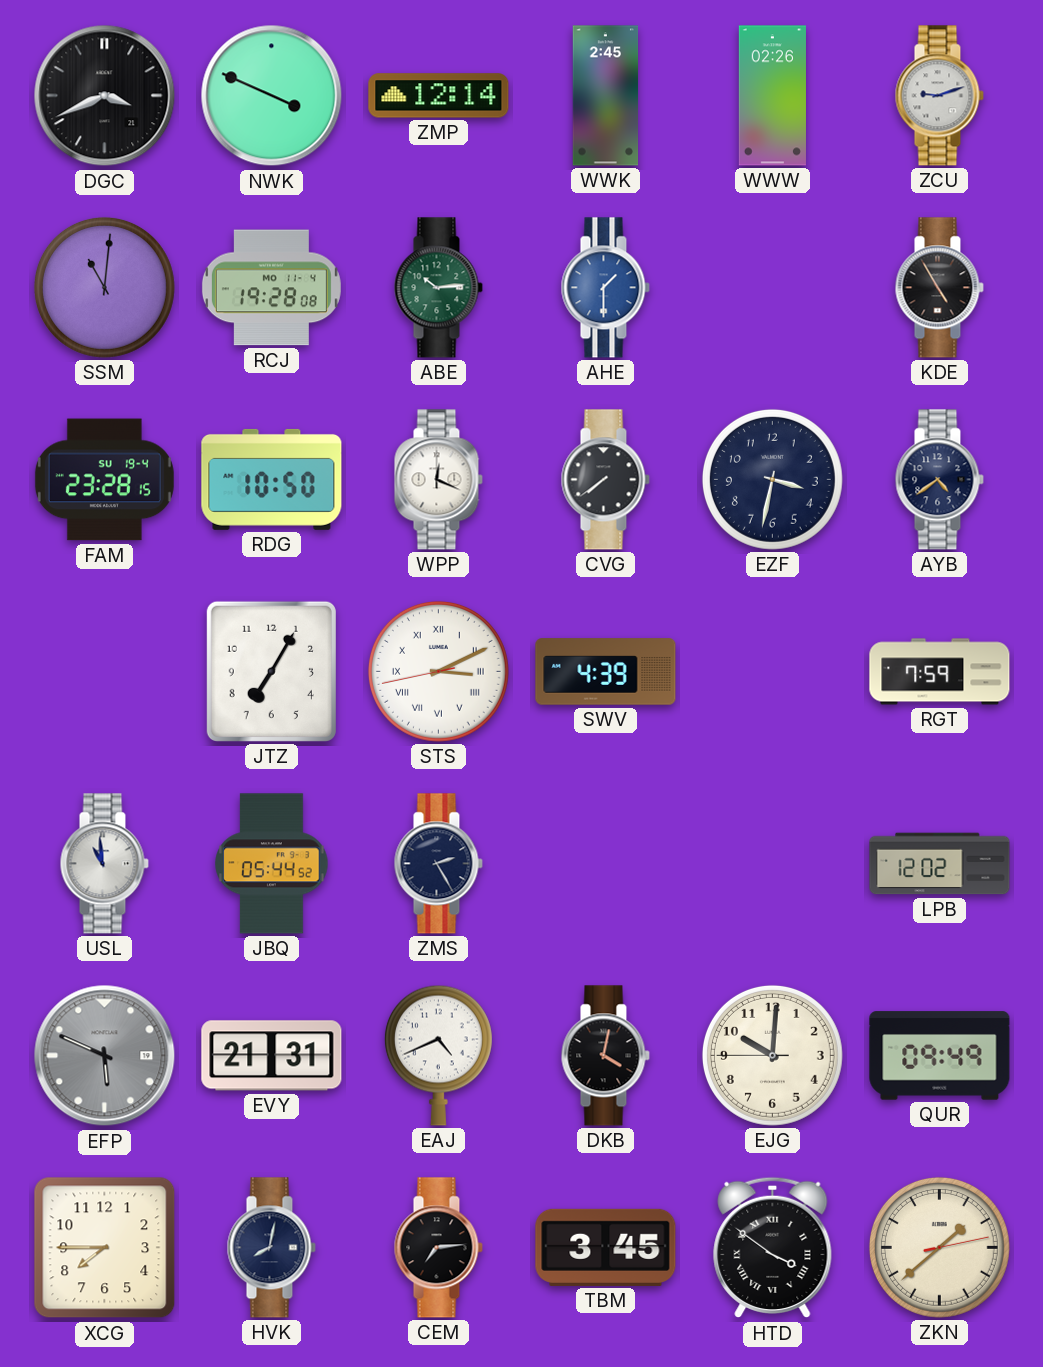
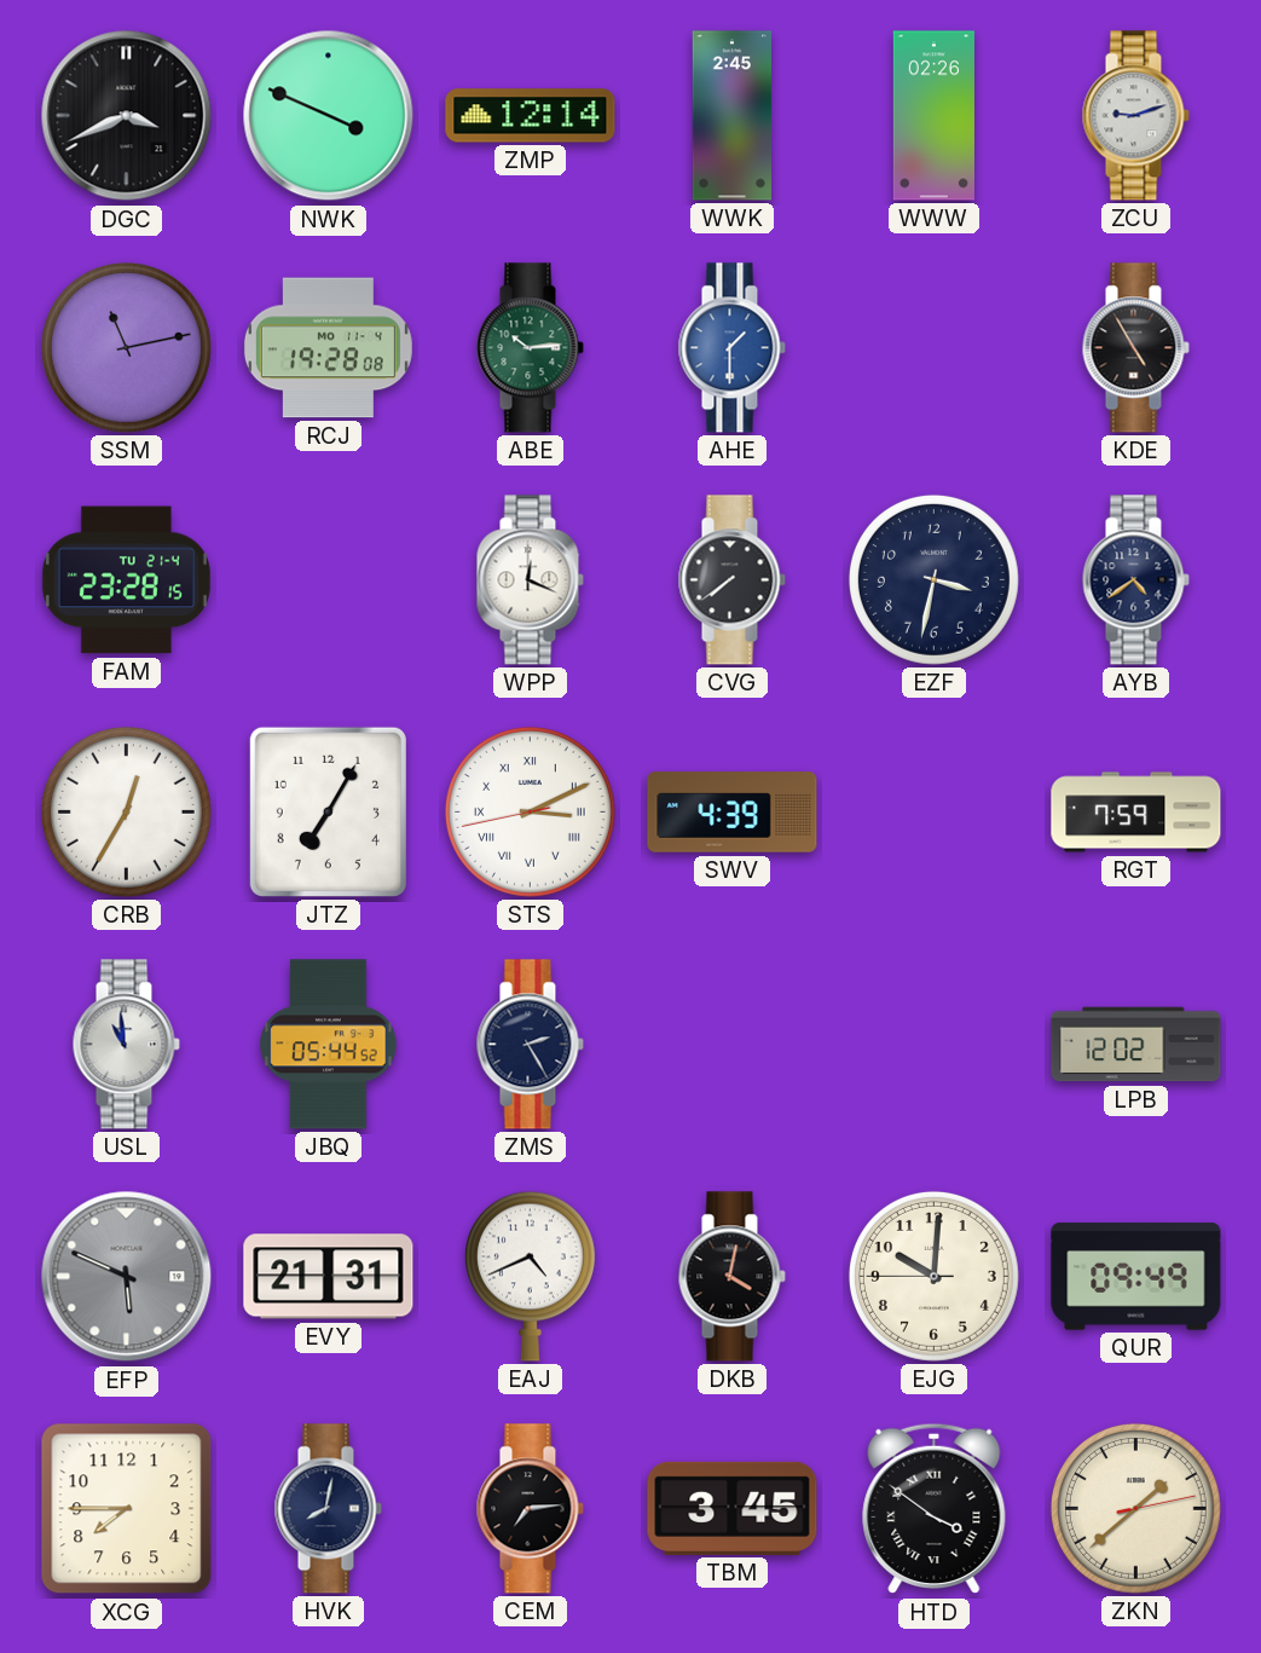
SSM: 11:01 -> 11:13
FAM date: SU 19-4 -> TU 21-4
RDG: 10:50 -> none
CRB: none -> 12:35
